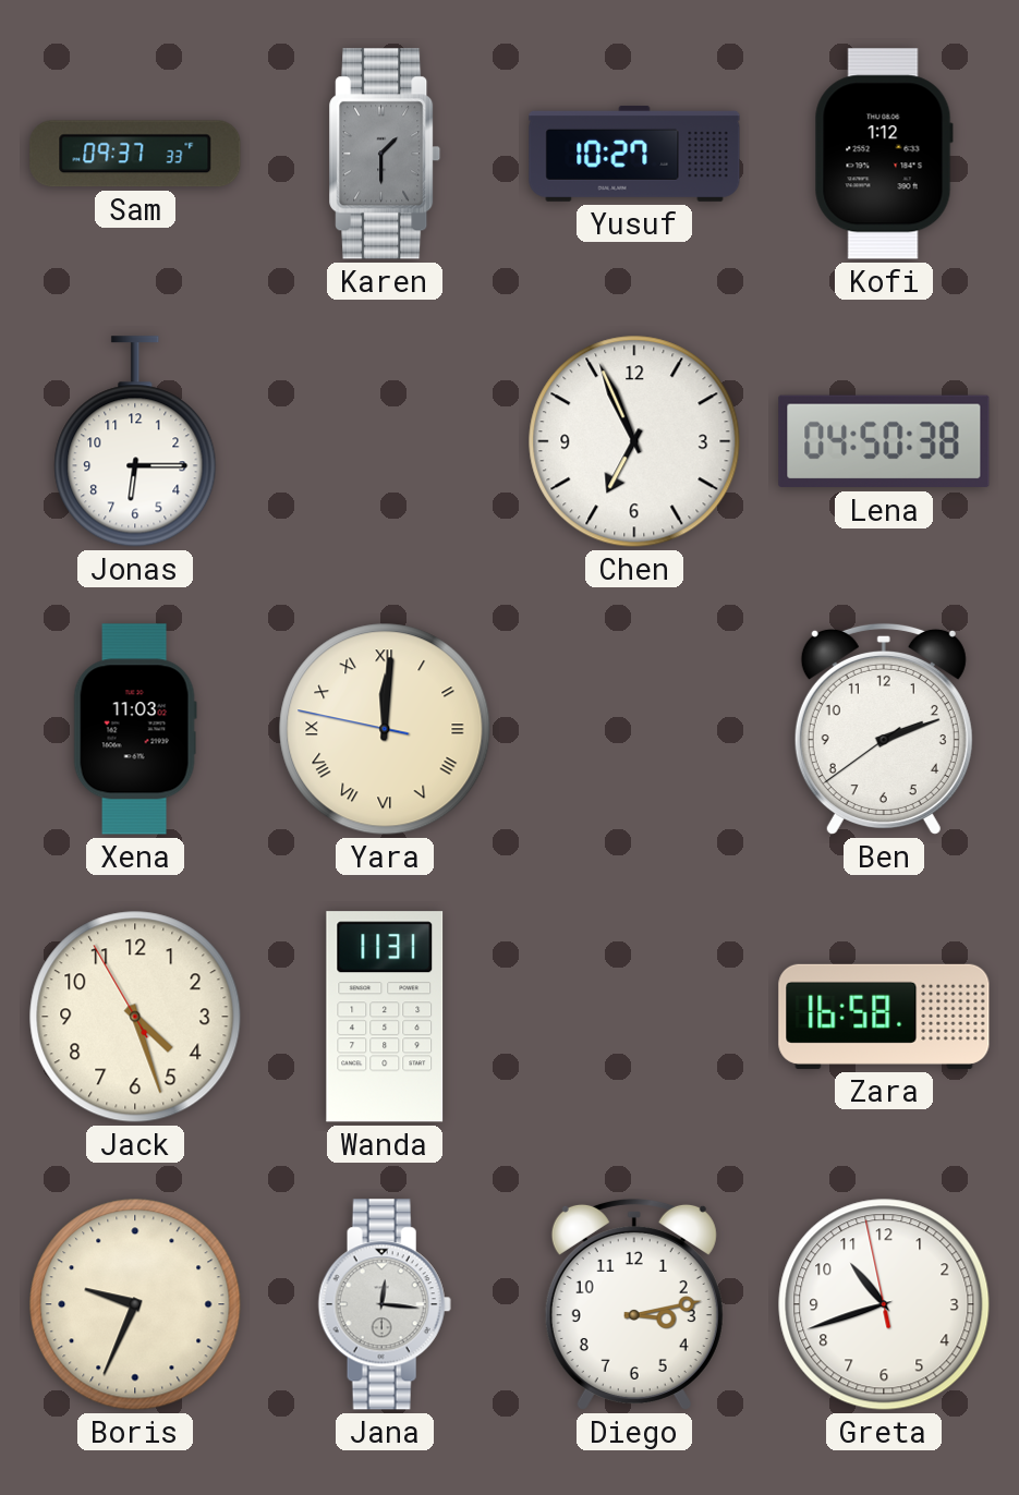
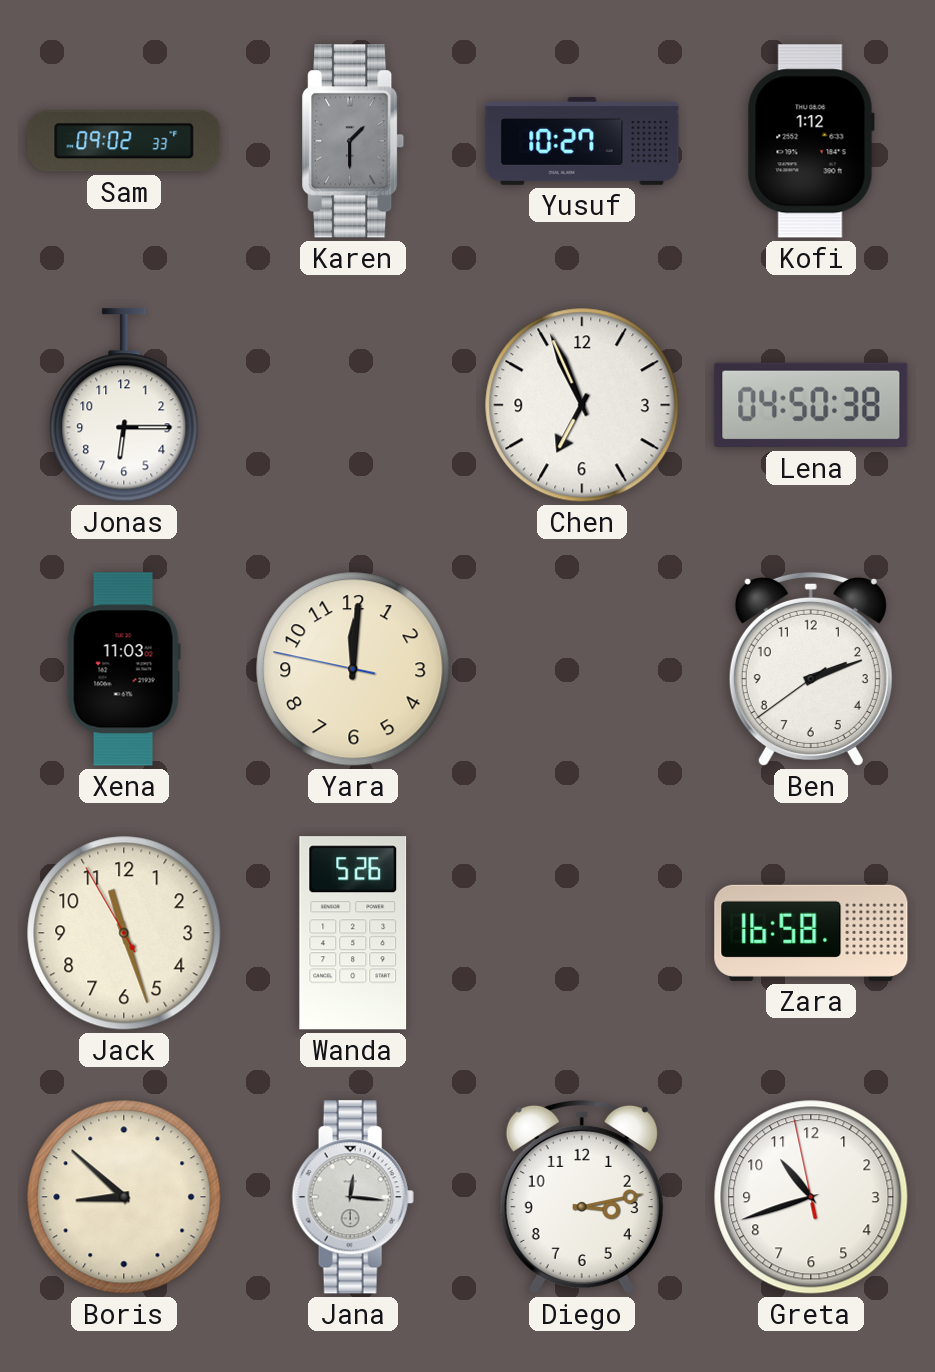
Sam: 09:37 -> 09:02
Yara numerals: Roman -> Arabic
Jack: 4:26 -> 11:26
Wanda: 11:31 -> 5:26
Boris: 9:34 -> 8:52
